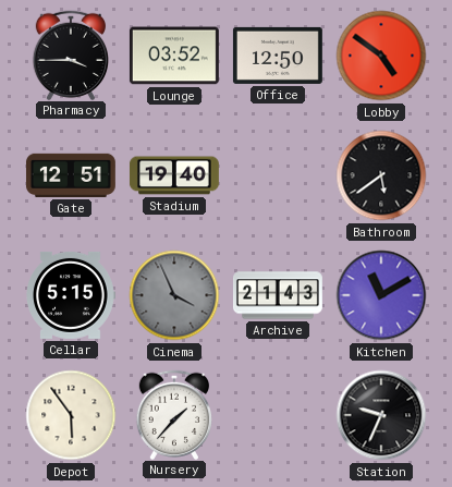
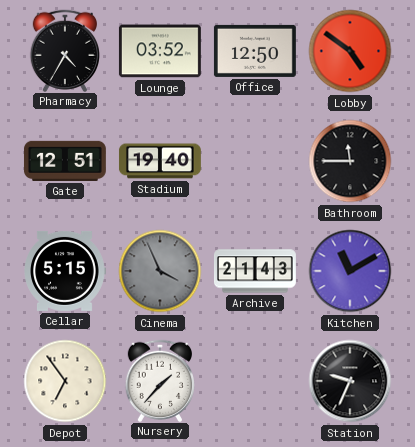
Pharmacy: 3:45 -> 4:35
Bathroom: 5:39 -> 11:45
Depot: 5:54 -> 6:54
